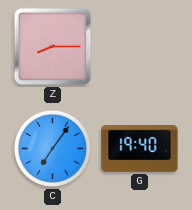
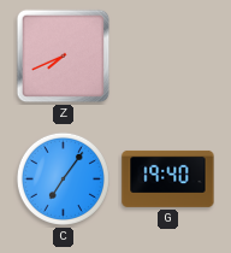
Z: 8:15 -> 7:41
